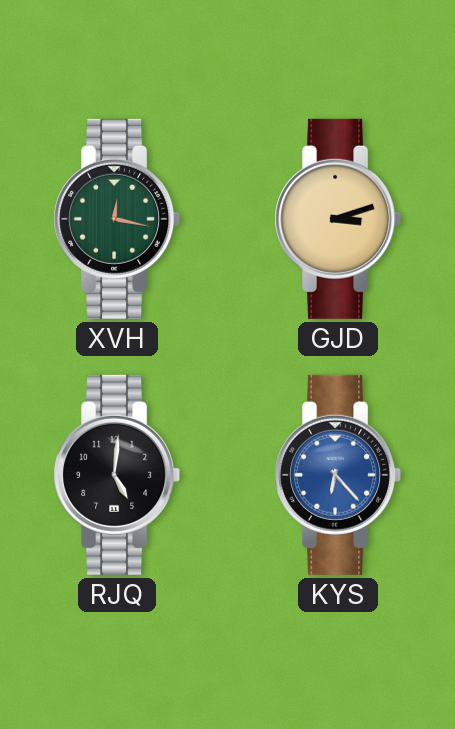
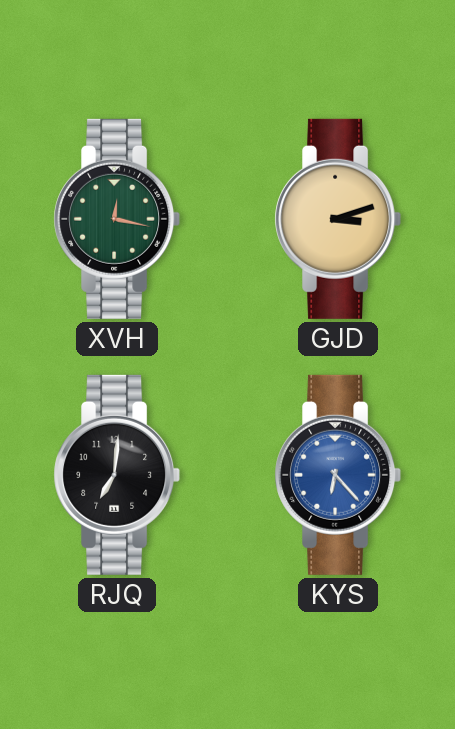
RJQ: 5:01 -> 7:01
